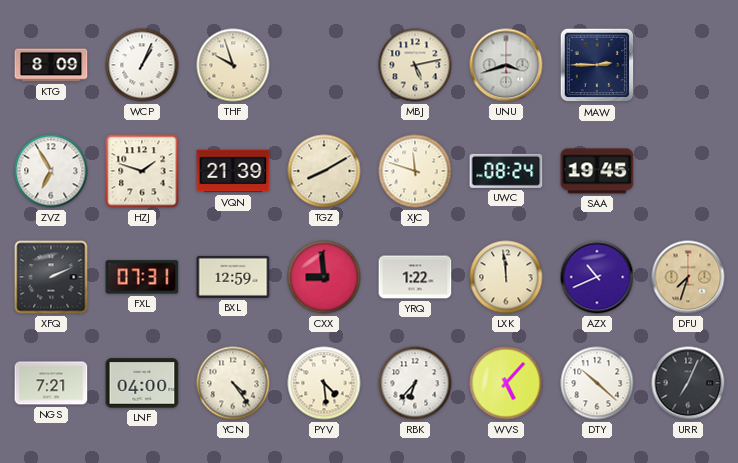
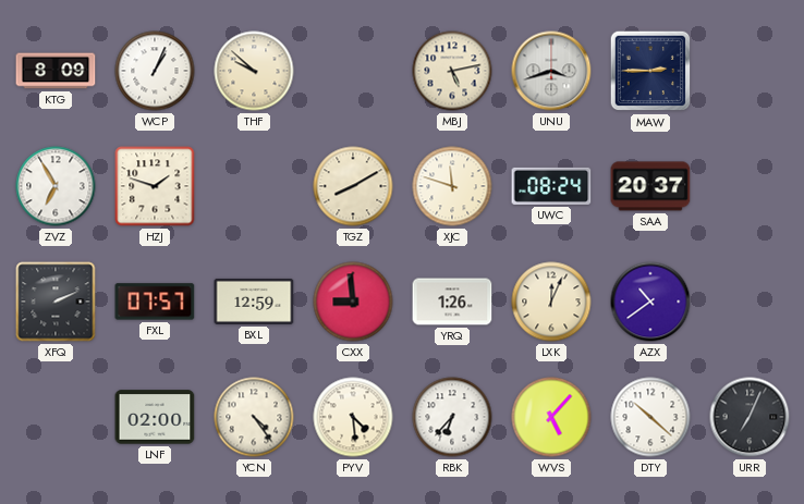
THF: 9:57 -> 9:52
VQN: 21:39 -> none
SAA: 19:45 -> 20:37
FXL: 07:31 -> 07:57
YRQ: 1:22 -> 1:26
LXK: 11:59 -> 12:04
AZX: 10:41 -> 10:39
DFU: 7:33 -> none
NGS: 7:21 -> none
LNF: 04:00 -> 02:00
